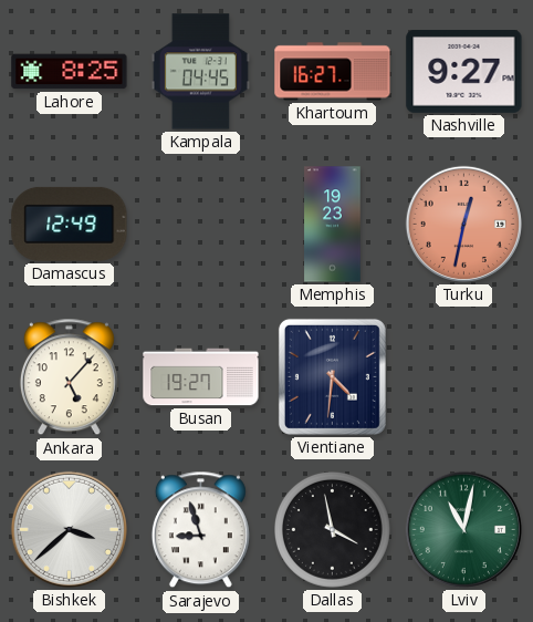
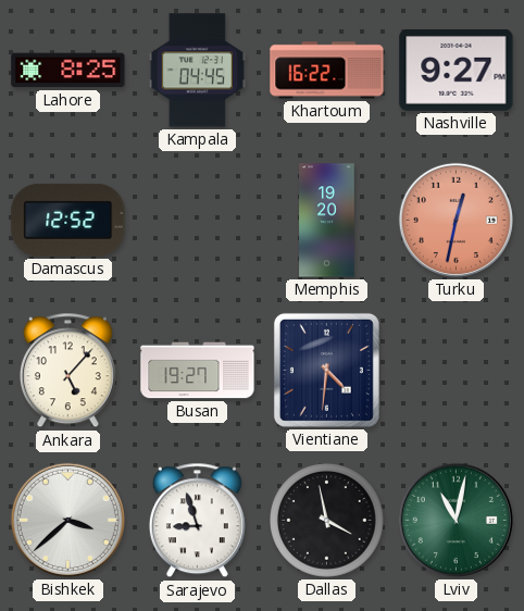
Khartoum: 16:27 -> 16:22
Damascus: 12:49 -> 12:52
Memphis: 19:23 -> 19:20
